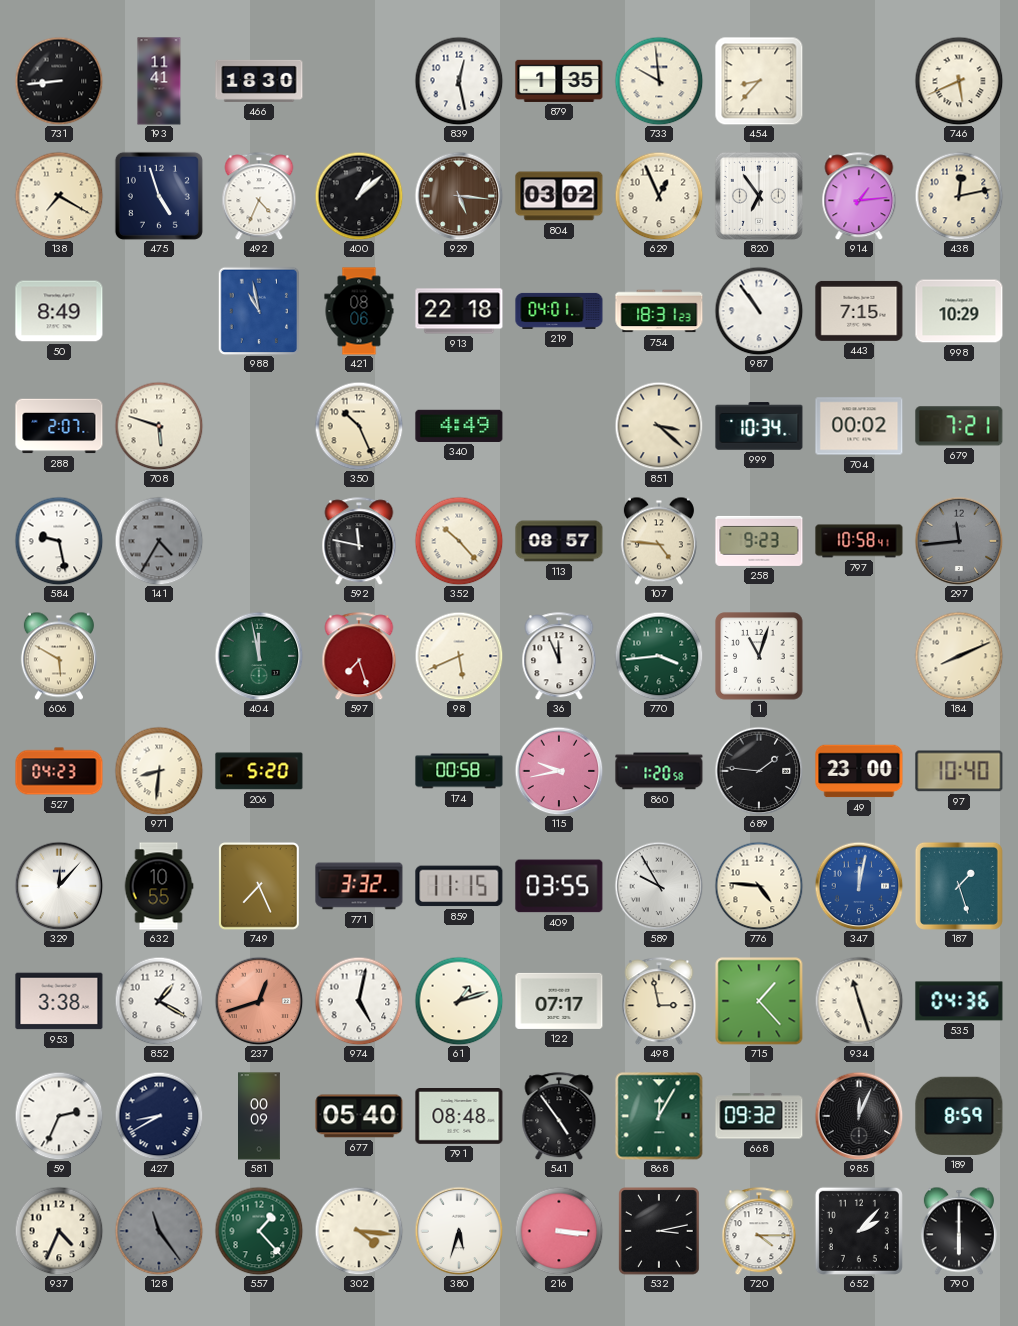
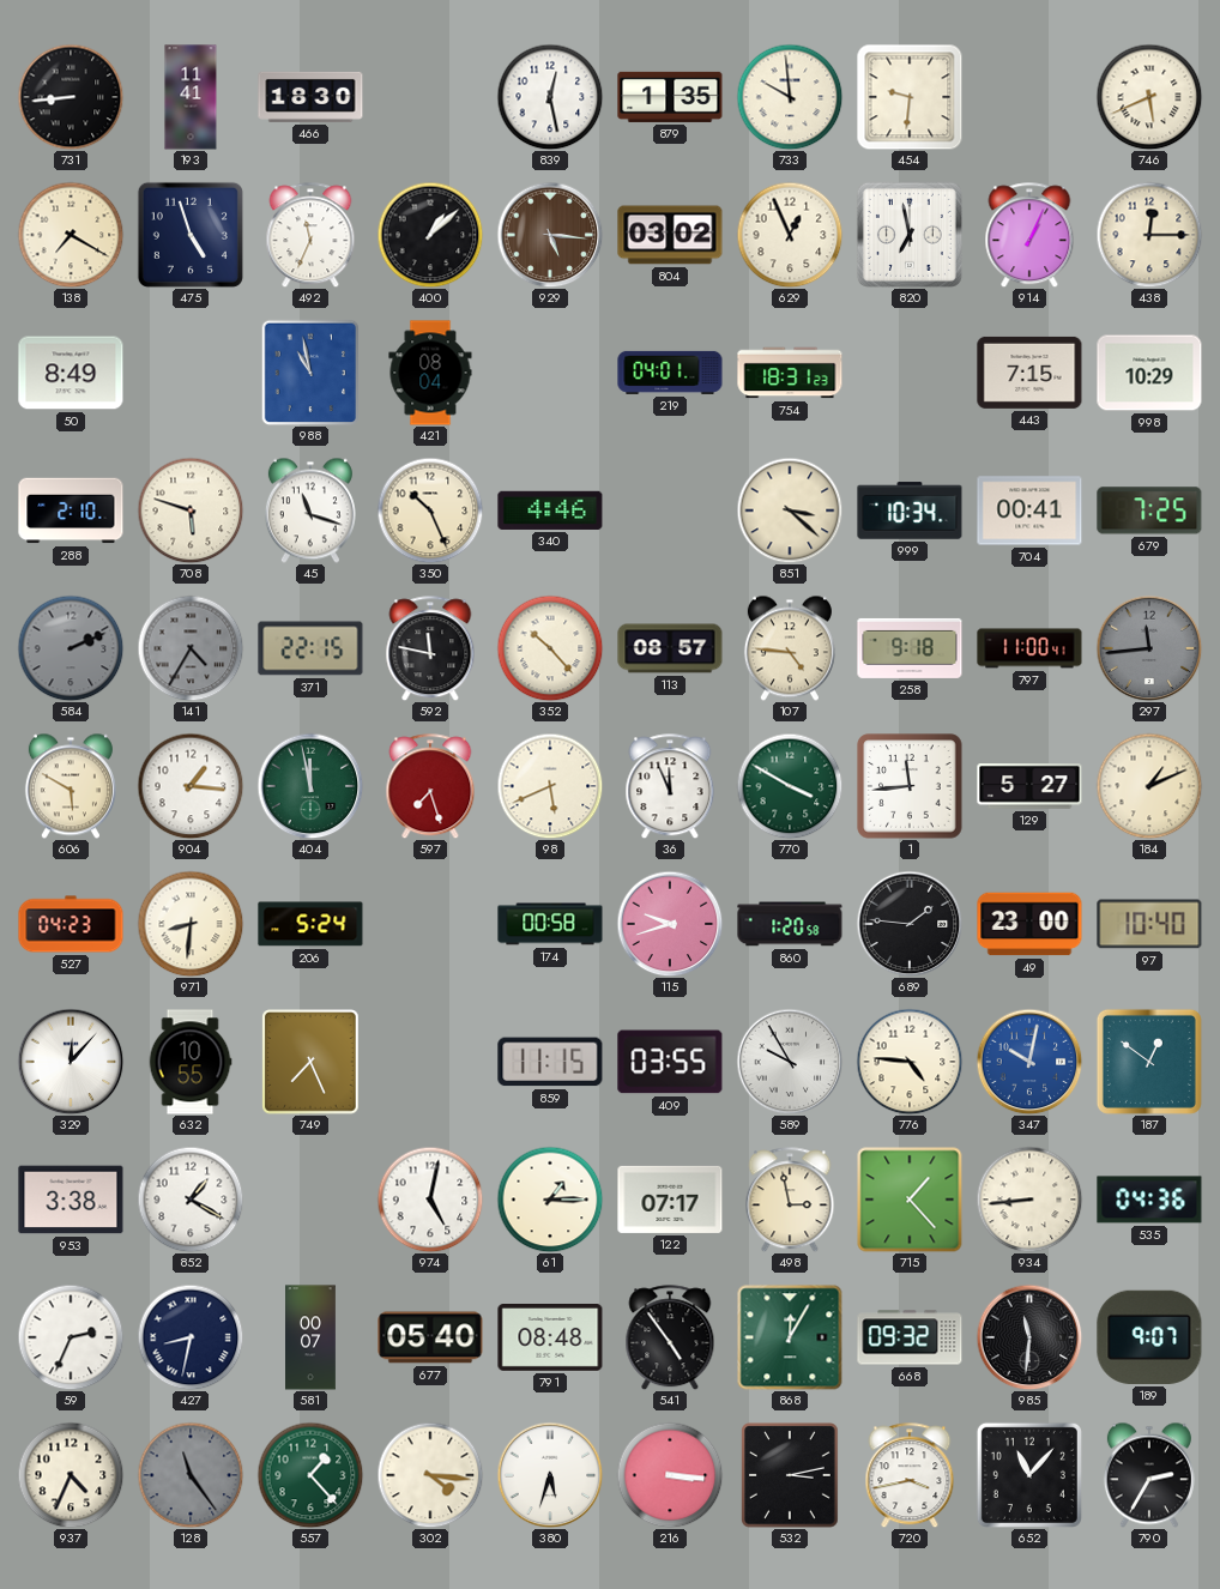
454: 8:37 -> 9:31
492: 4:34 -> 11:34
820: 6:54 -> 6:58
914: 1:14 -> 1:04
438: 12:13 -> 12:15
421: 08:06 -> 08:04
913: 22:18 -> none
987: 10:54 -> none
288: 2:07 -> 2:10
45: none -> 11:18
340: 4:49 -> 4:46
704: 00:02 -> 00:41
679: 7:21 -> 7:25
584: 9:28 -> 2:11
584 dial: white -> grey
371: none -> 22:15
258: 9:23 -> 9:18
797: 10:58 -> 11:00
904: none -> 1:16
770: 3:44 -> 3:50
1: 11:03 -> 11:44
129: none -> 5:27
184: 8:11 -> 1:11
206: 5:20 -> 5:24
115: 9:43 -> 9:42
771: 3:32 -> none
347: 12:02 -> 10:02
187: 1:27 -> 12:51
237: 12:42 -> none
61: 1:12 -> 1:15
934: 11:27 -> 8:44
427: 8:40 -> 8:32
581: 00:09 -> 00:07
985: 12:04 -> 11:31
189: 8:59 -> 9:07
720: 4:15 -> 3:43
652: 2:07 -> 11:07
790: 6:00 -> 2:35
